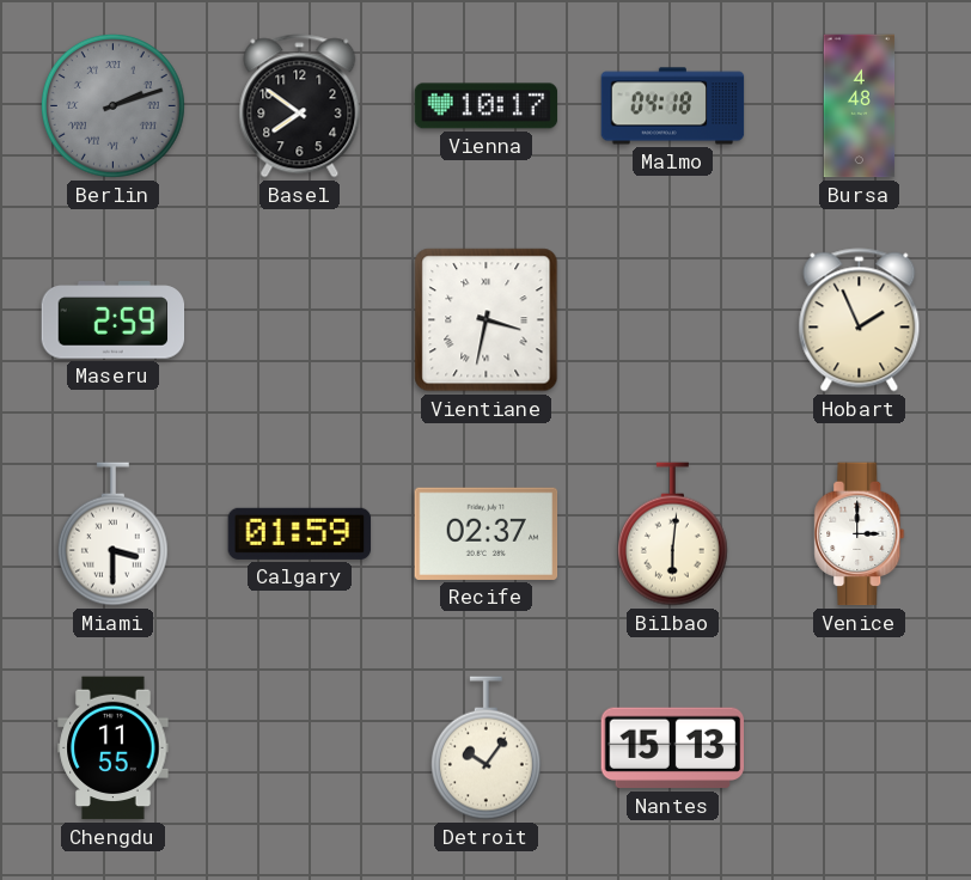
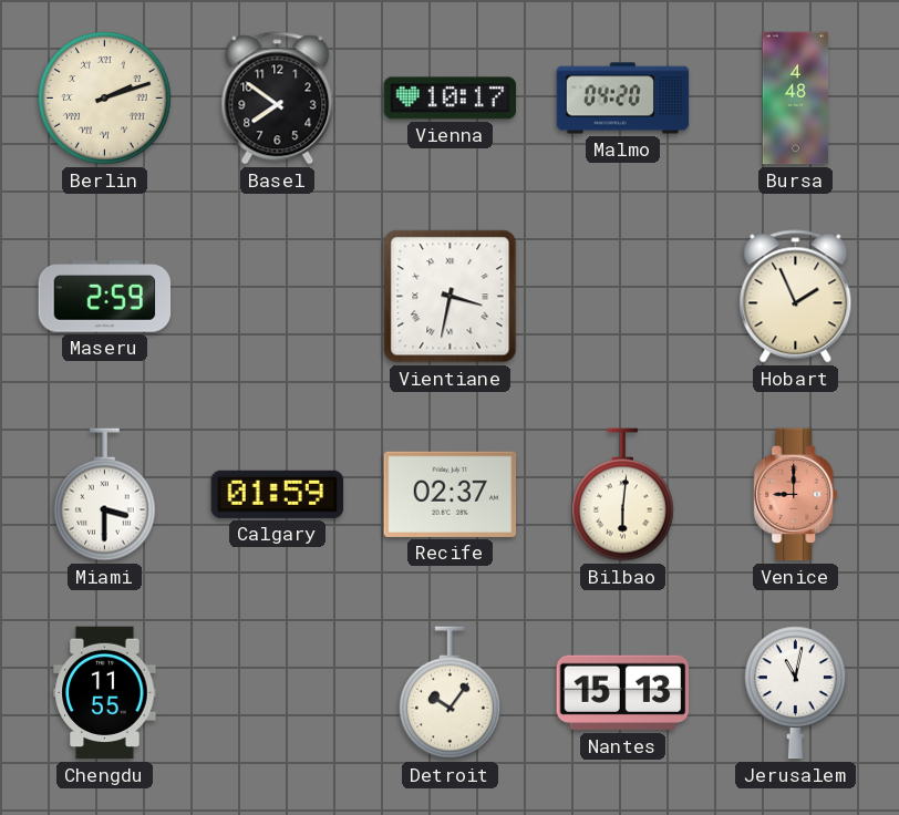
Berlin dial: grey -> cream
Malmo: 04:18 -> 04:20
Venice: 3:00 -> 9:00
Venice dial: white -> salmon
Jerusalem: none -> 11:02
